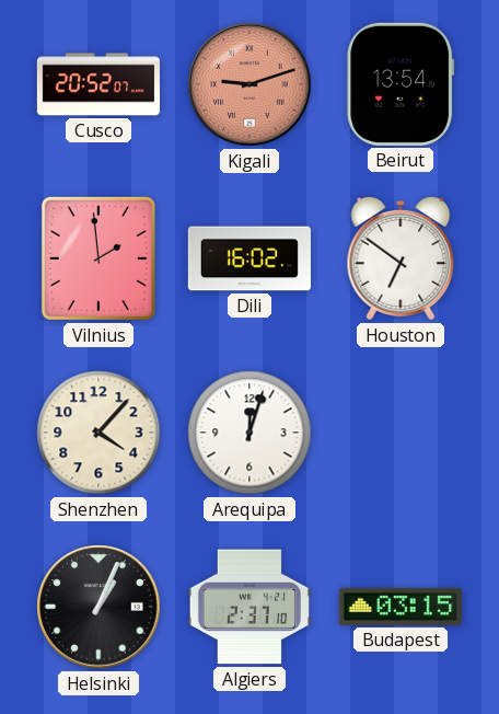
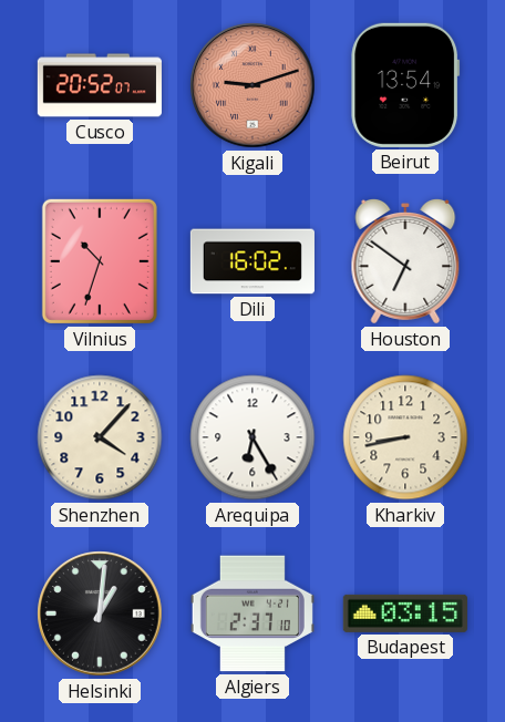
Vilnius: 1:59 -> 10:33
Arequipa: 12:03 -> 6:25
Kharkiv: none -> 8:43
Helsinki: 1:04 -> 1:01
